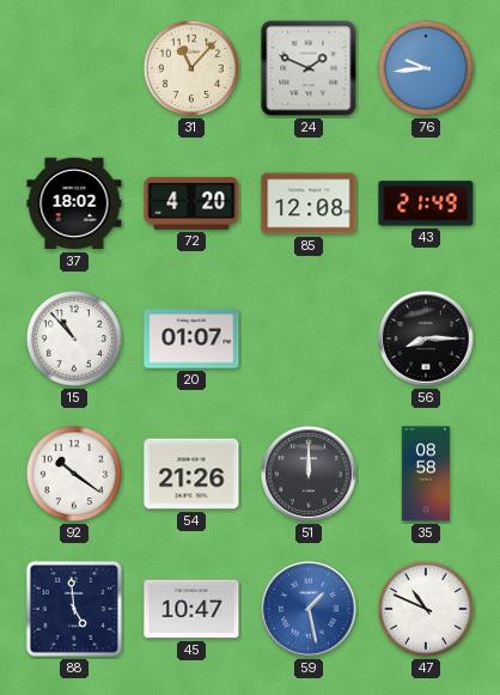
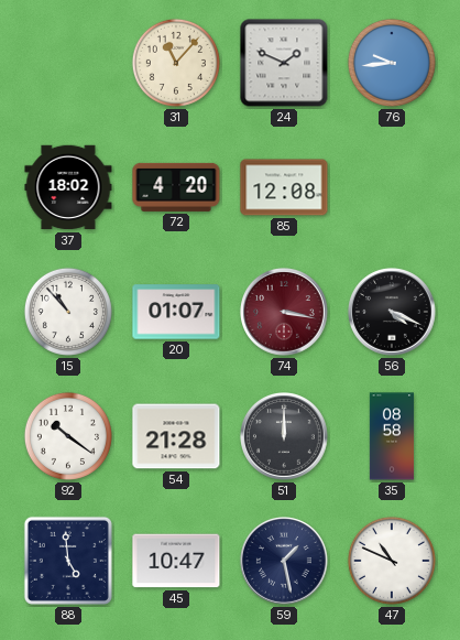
43: 21:49 -> none
74: none -> 3:17
56: 8:15 -> 4:19
54: 21:26 -> 21:28
59 dial: blue -> navy
